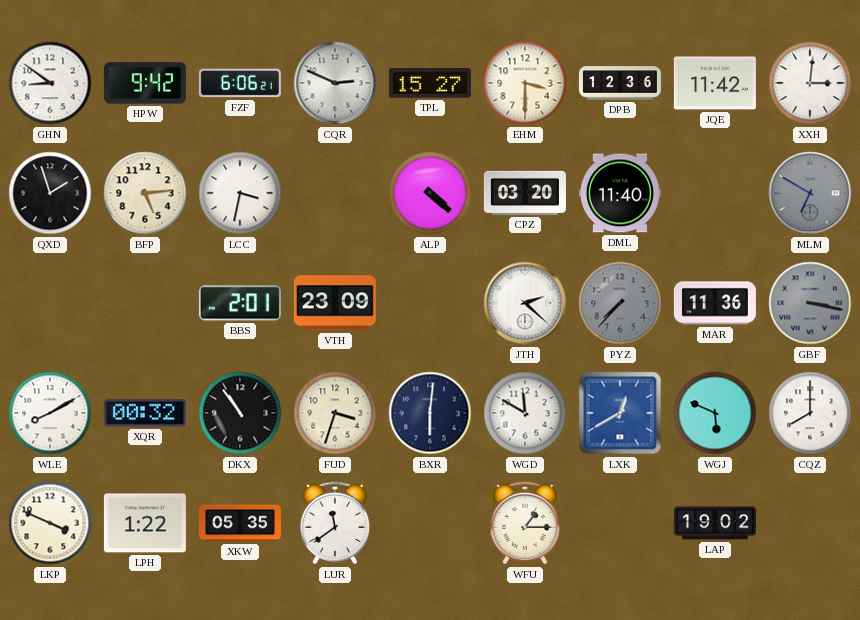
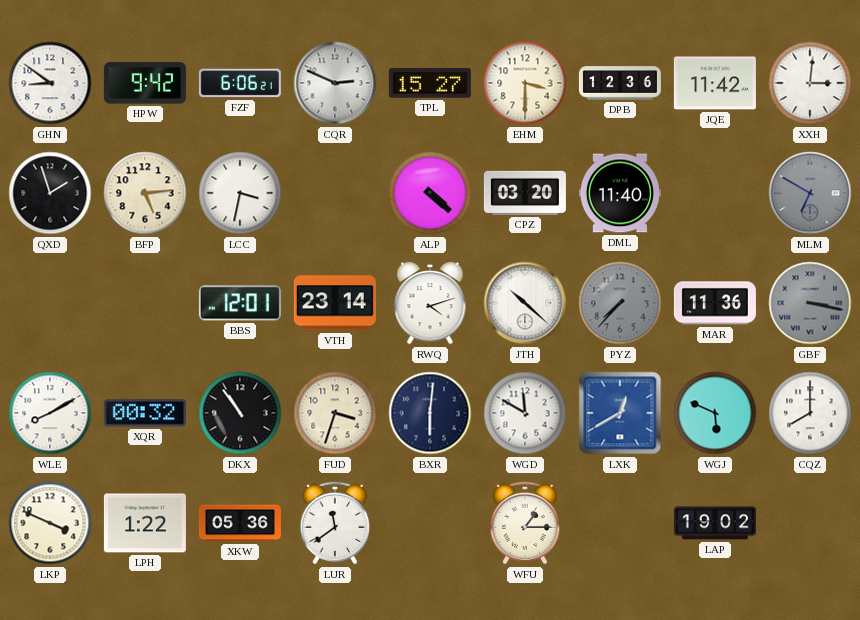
BBS: 2:01 -> 12:01
VTH: 23:09 -> 23:14
RWQ: none -> 4:12
JTH: 2:22 -> 10:22
XKW: 05:35 -> 05:36
